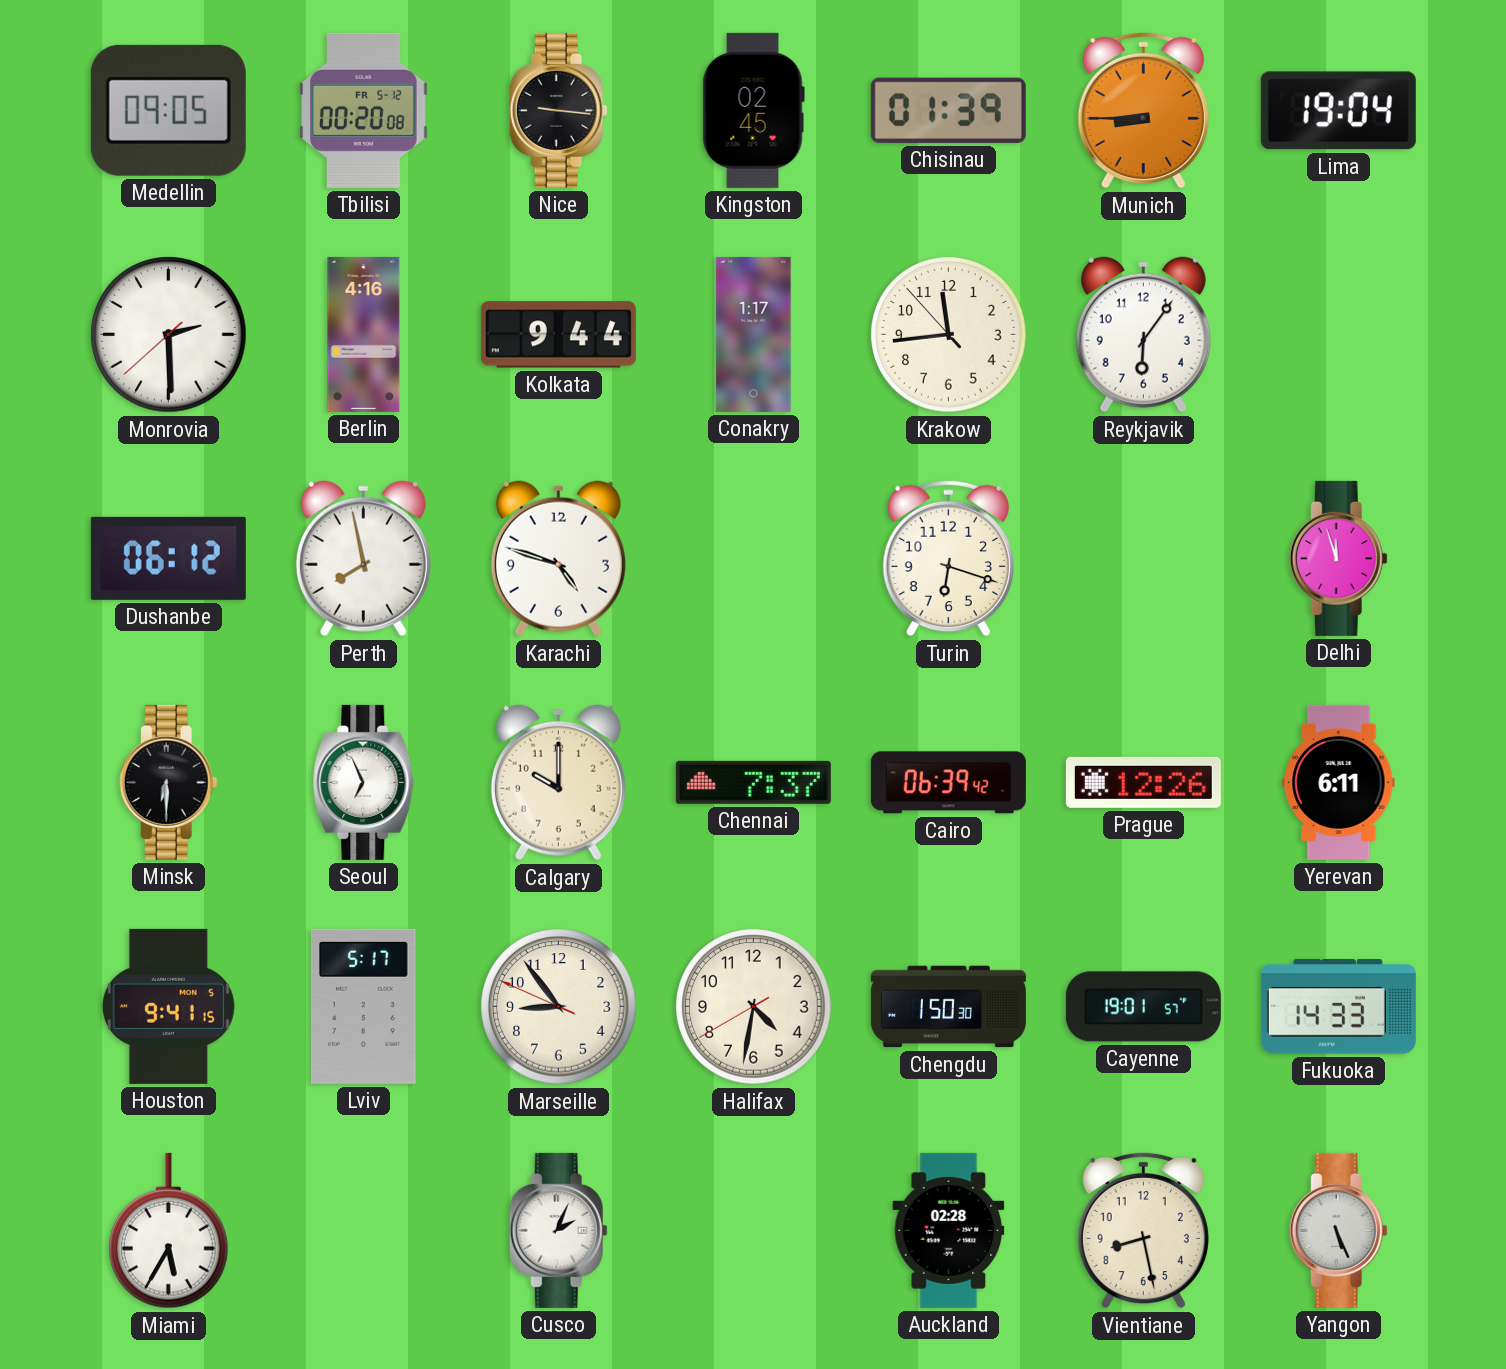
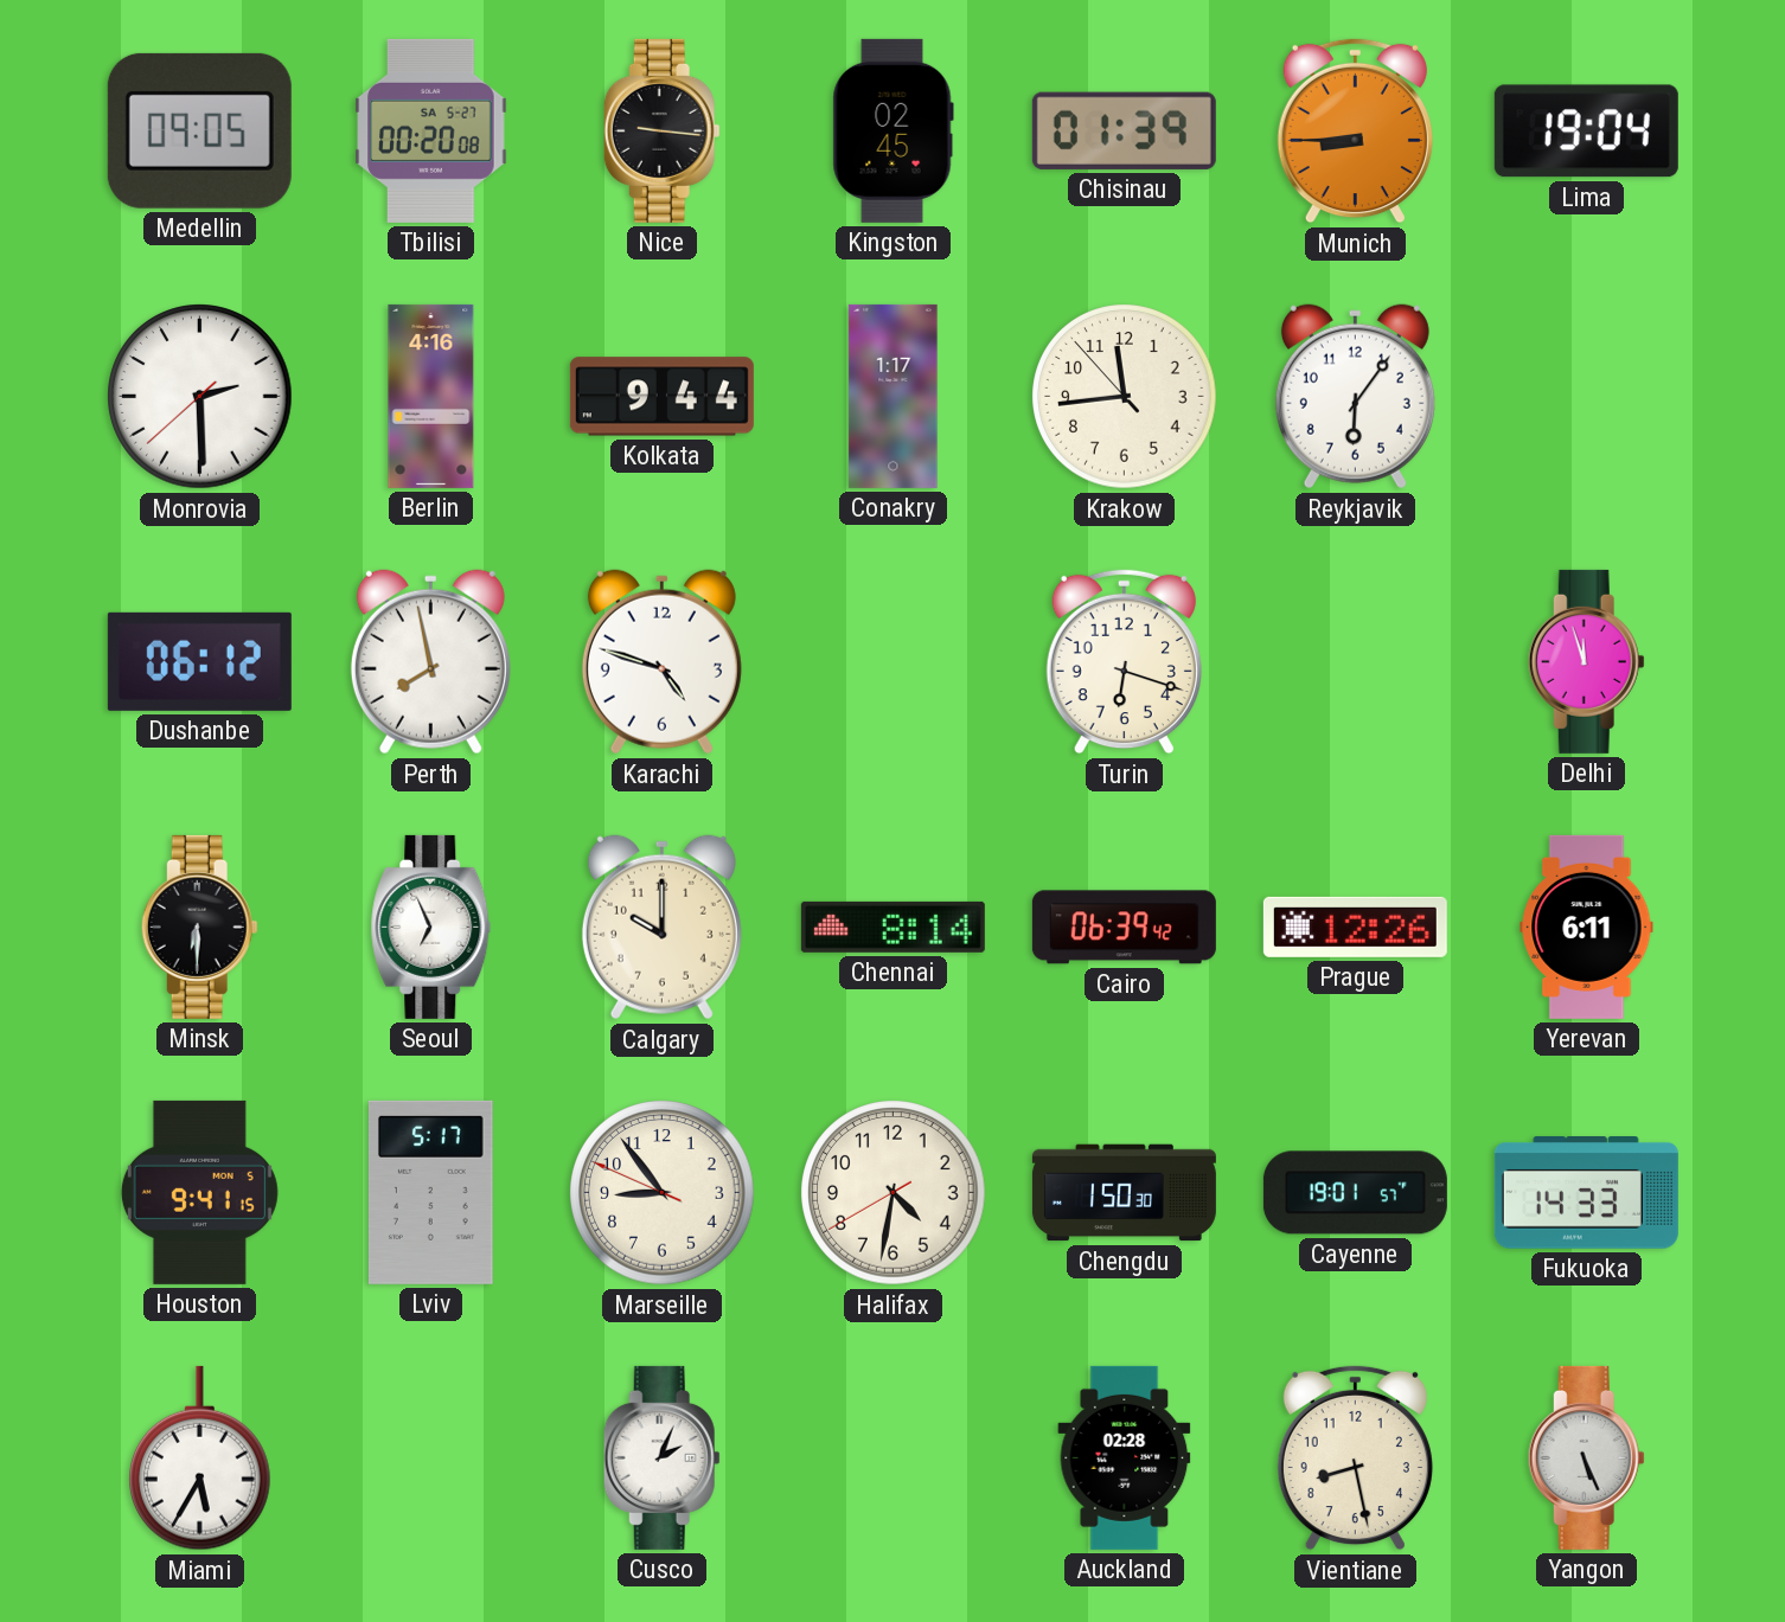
Tbilisi date: FR 5-12 -> SA 5-27
Chennai: 7:37 -> 8:14
